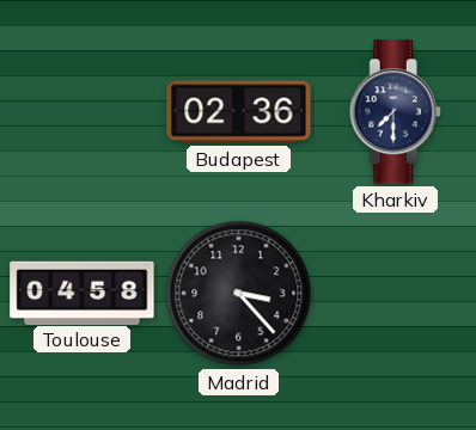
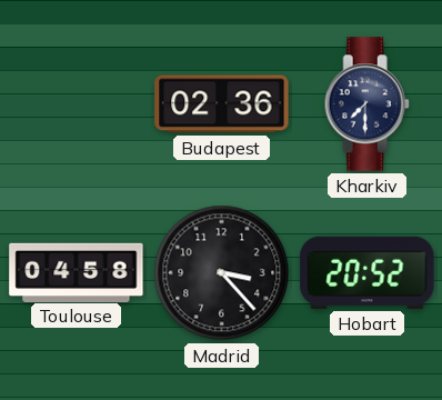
Hobart: none -> 20:52
